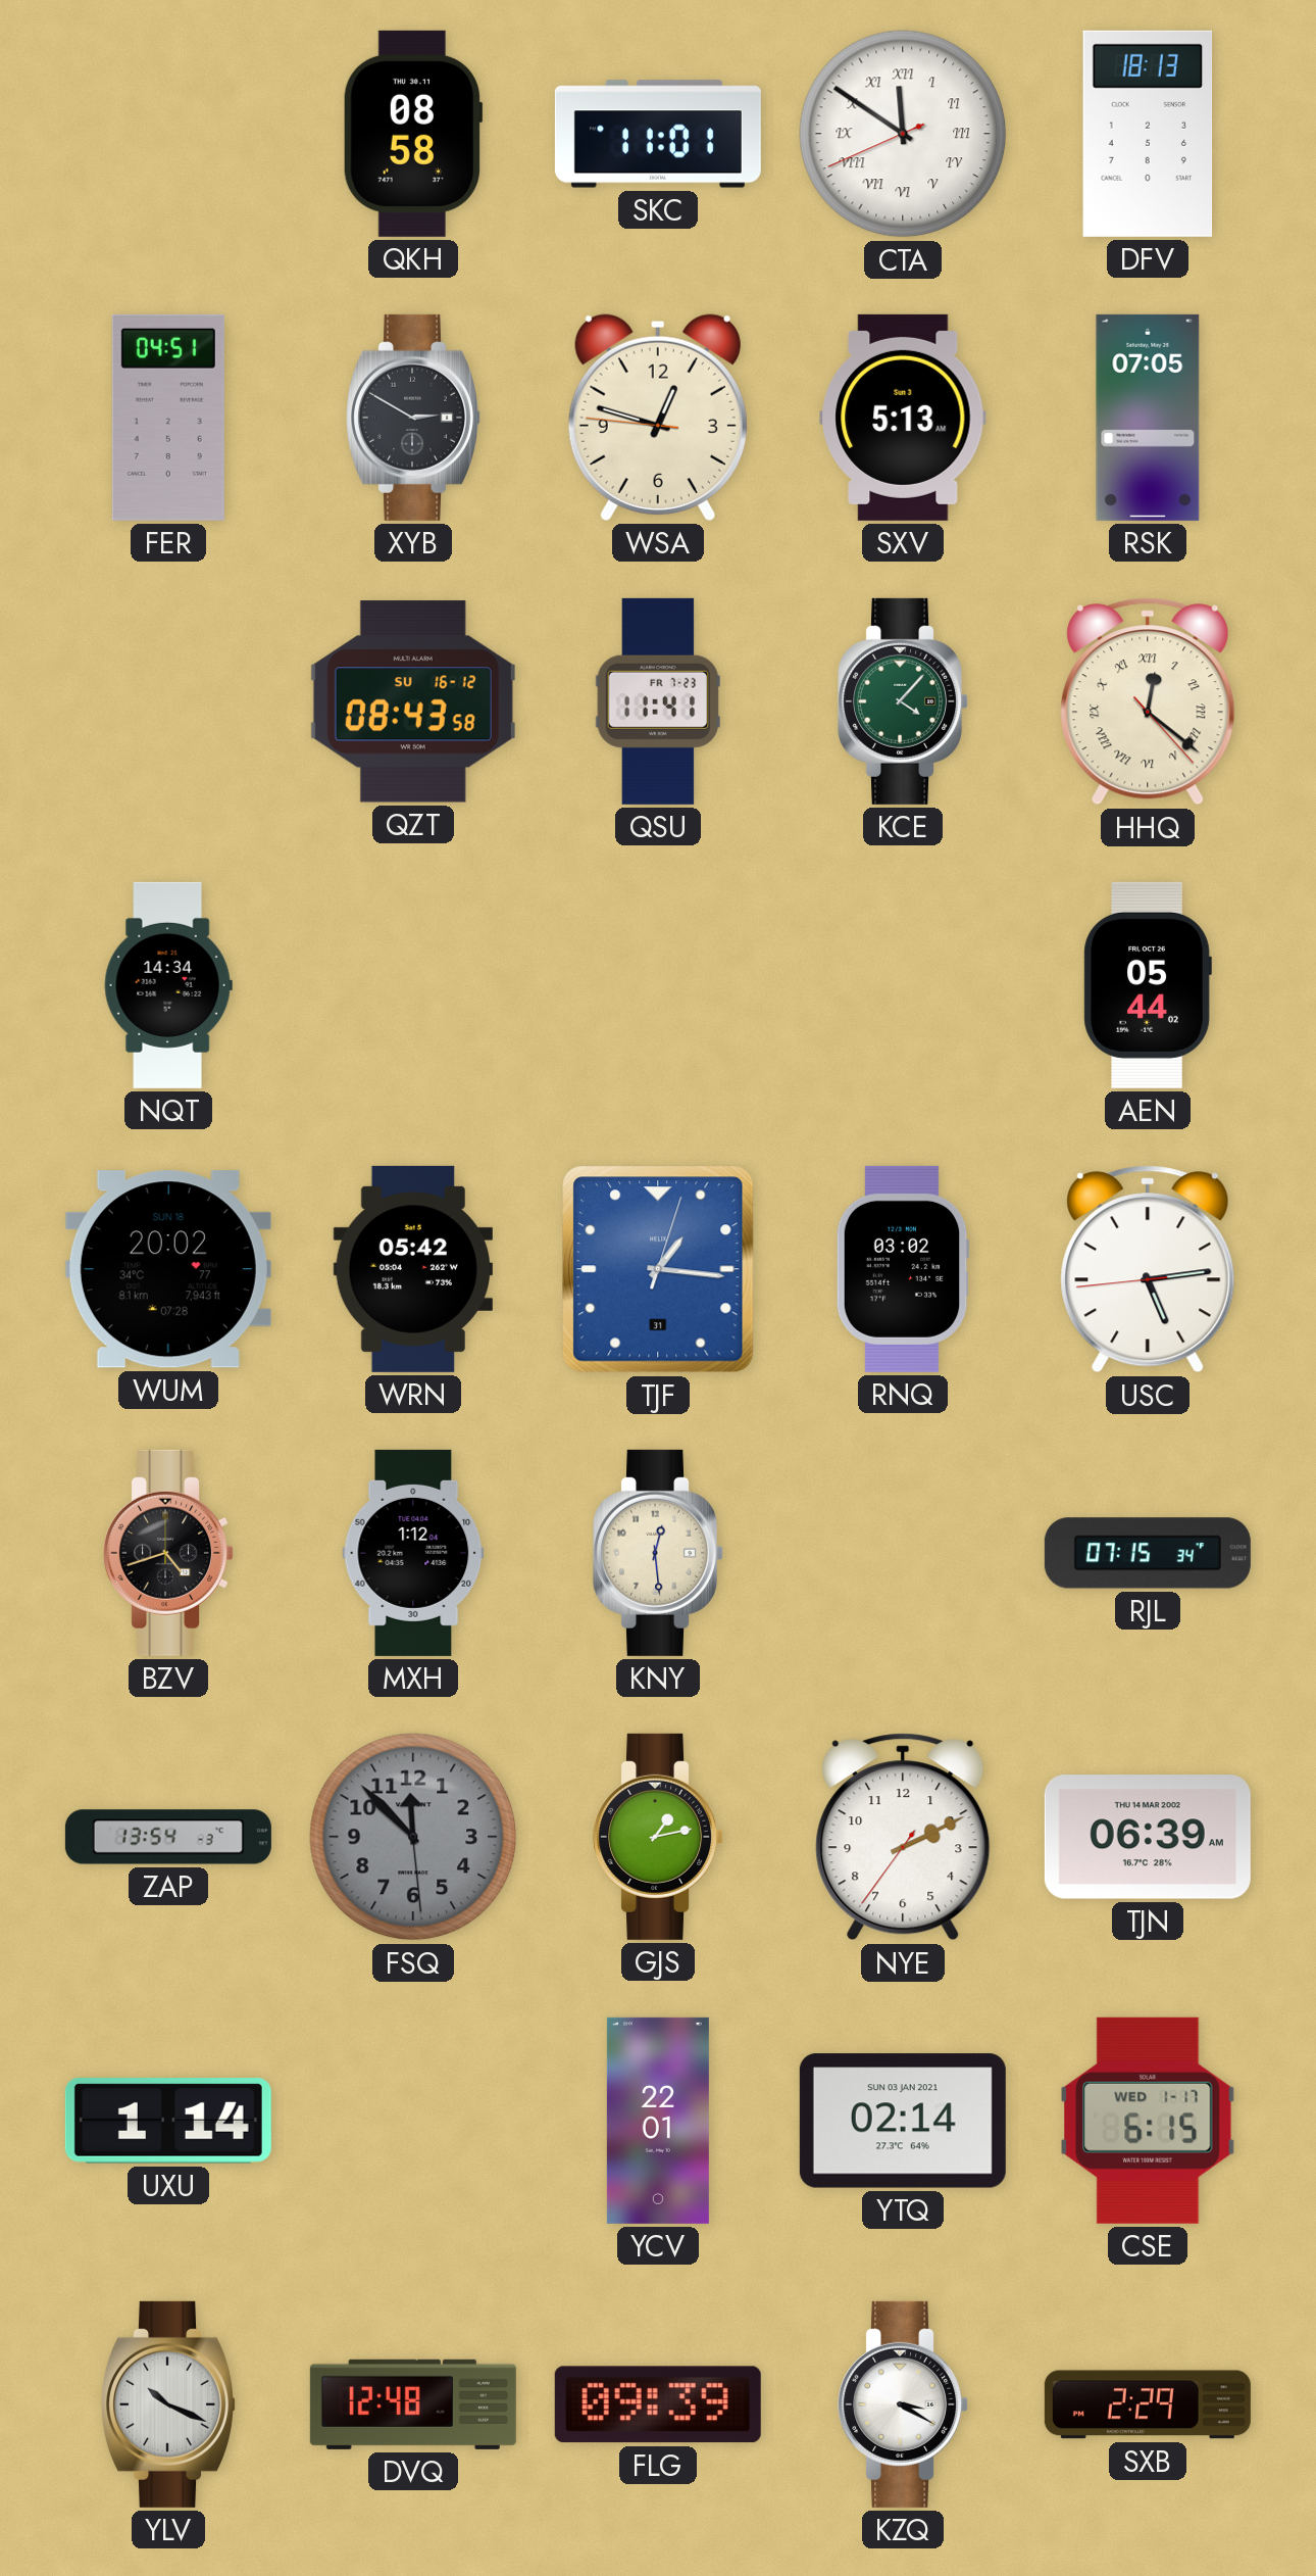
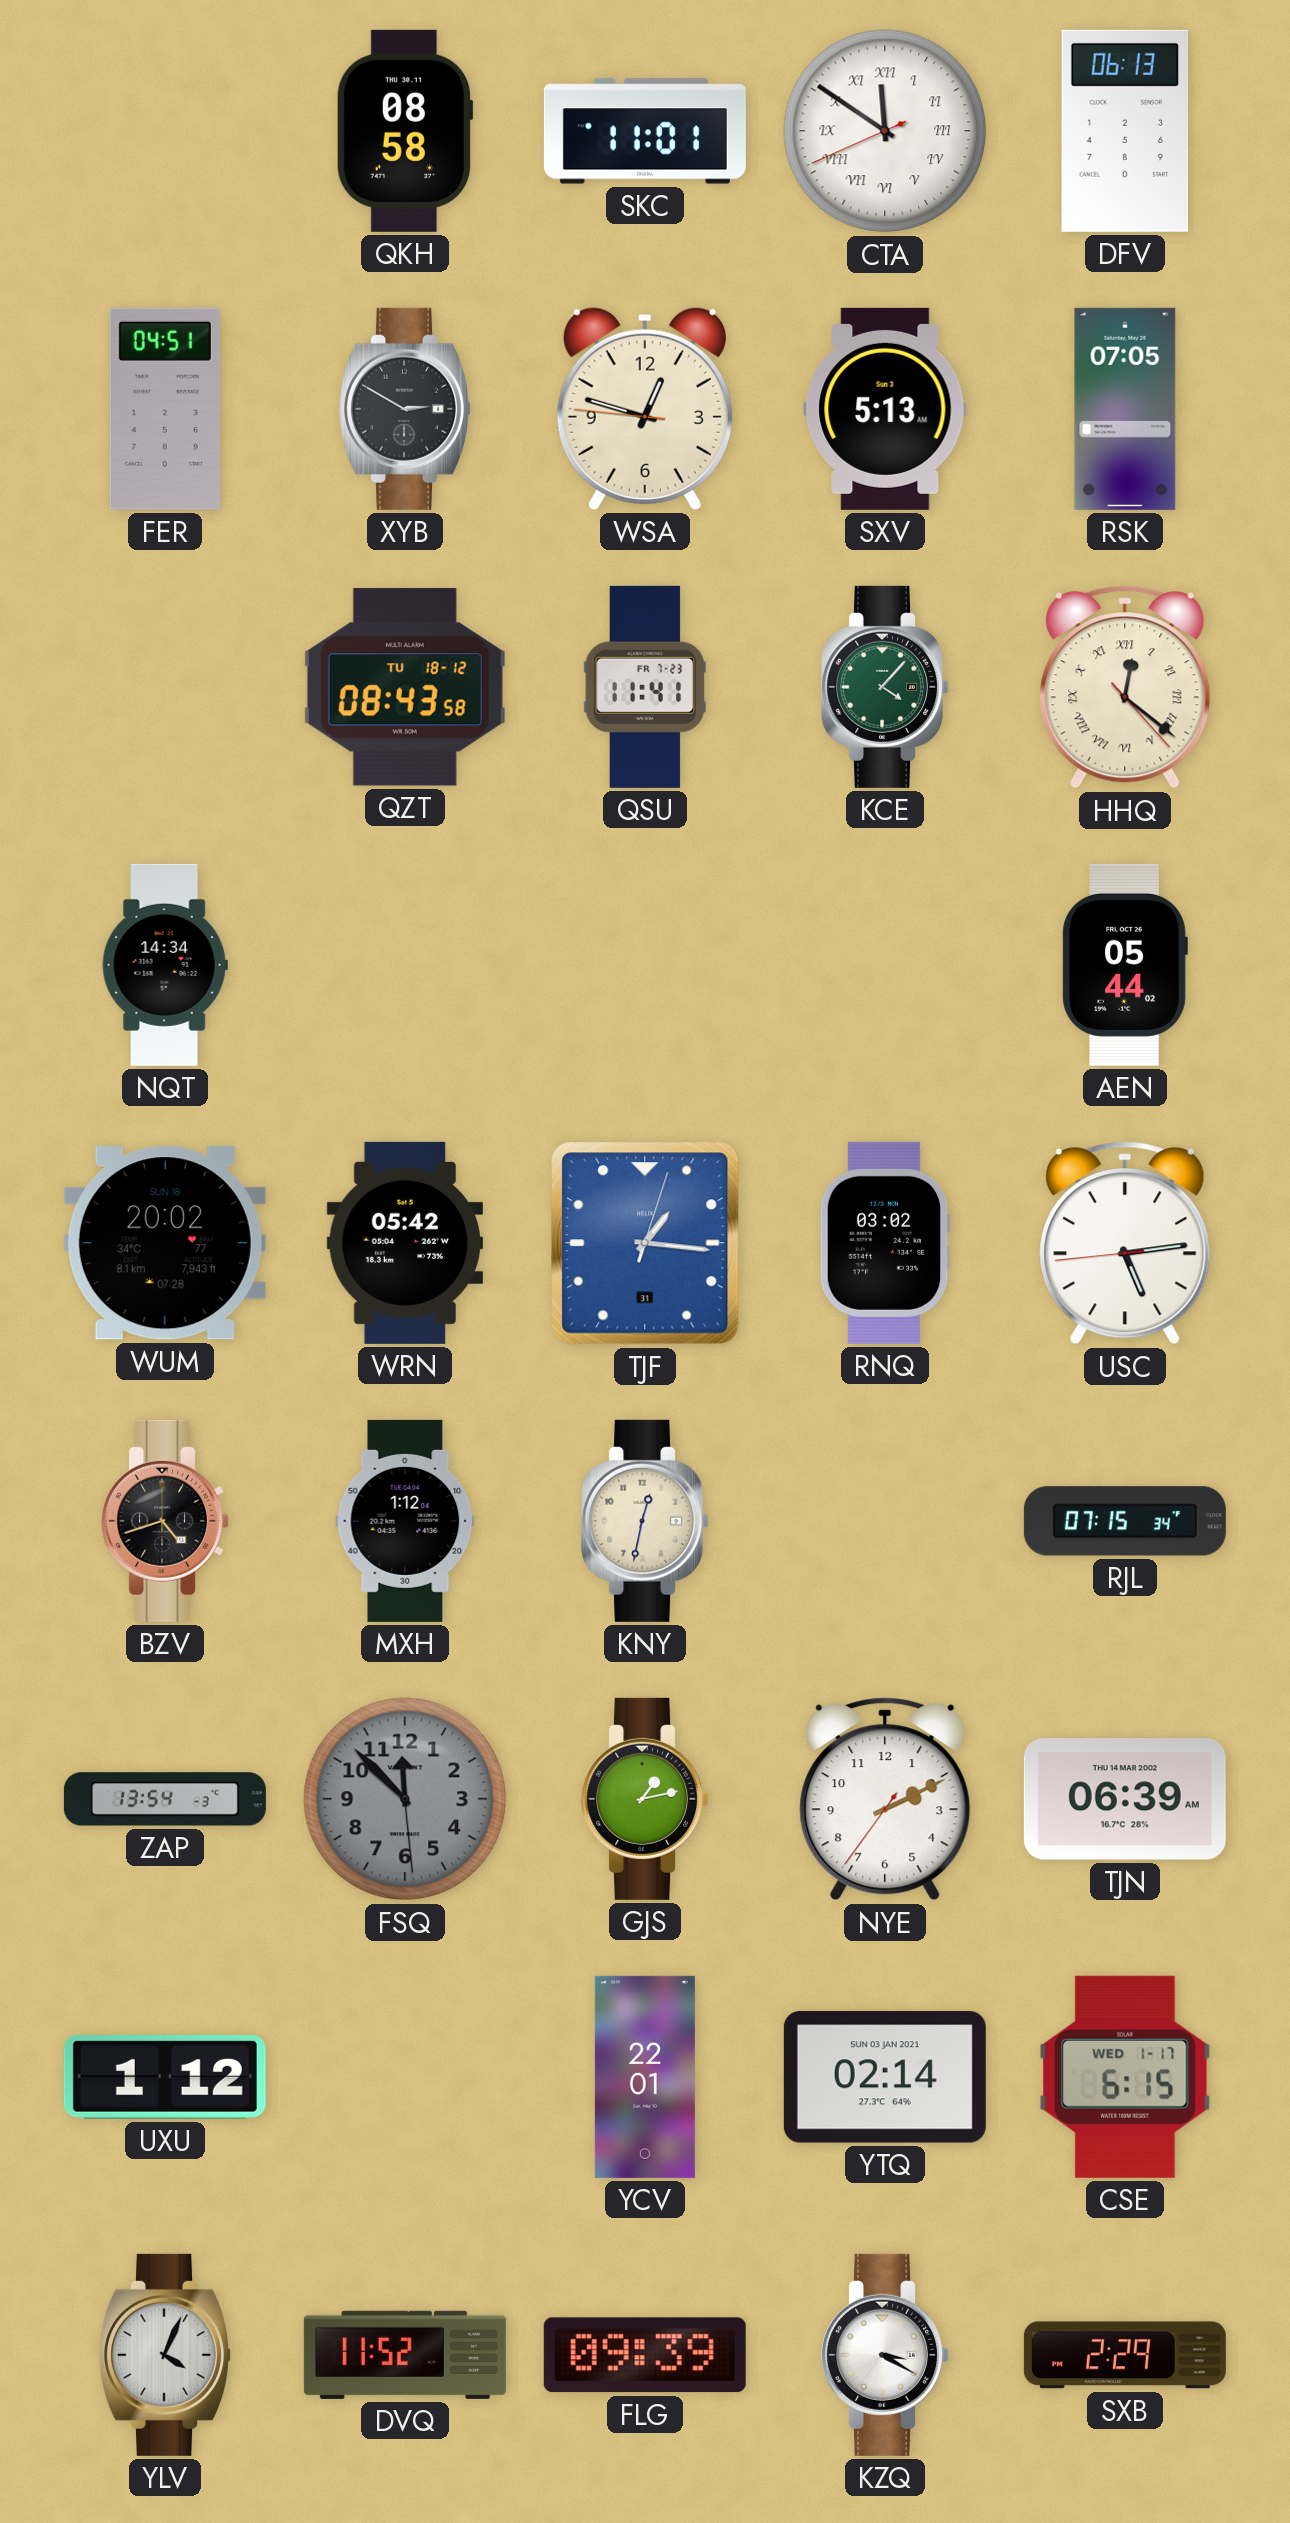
DFV: 18:13 -> 06:13
QZT date: SU 16-12 -> TU 18-12
KNY: 12:29 -> 12:32
UXU: 1:14 -> 1:12
YLV: 10:19 -> 4:04
DVQ: 12:48 -> 11:52
